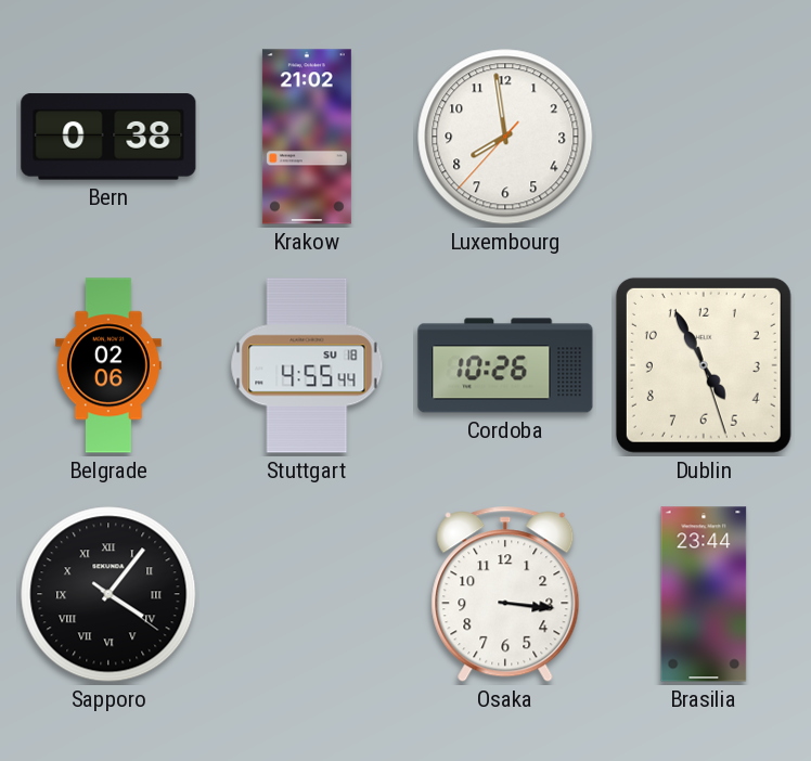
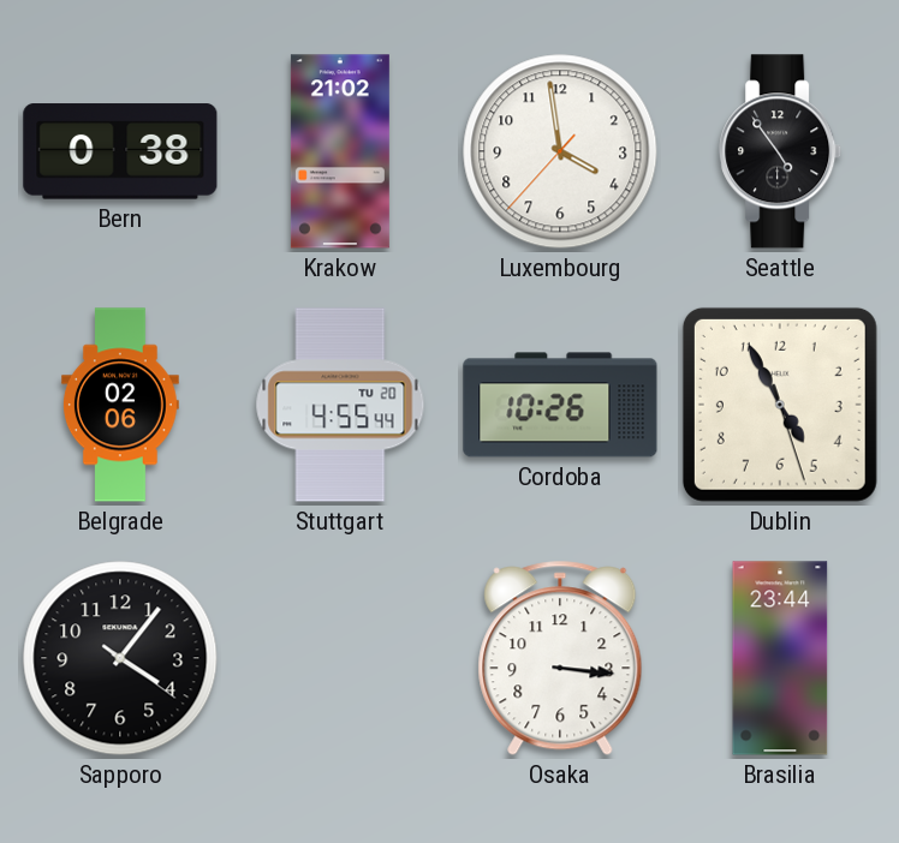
Luxembourg: 7:58 -> 3:58
Seattle: none -> 4:54
Stuttgart date: SU 18 -> TU 20
Sapporo numerals: Roman -> Arabic
